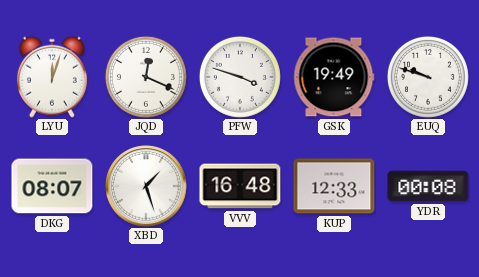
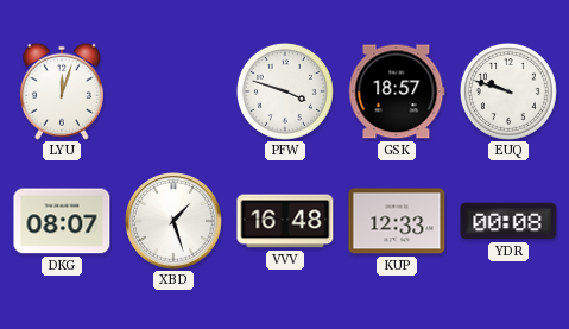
JQD: 12:19 -> none
GSK: 19:49 -> 18:57
